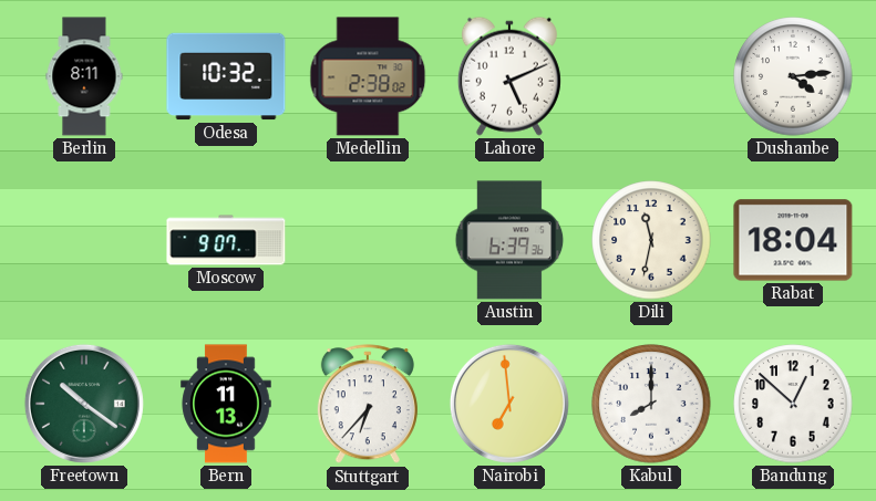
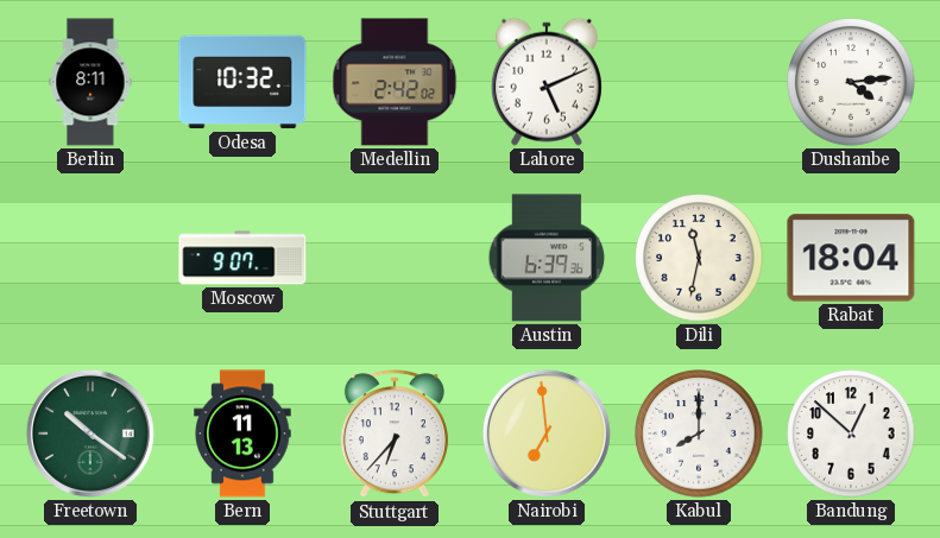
Medellin: 2:38 -> 2:42
